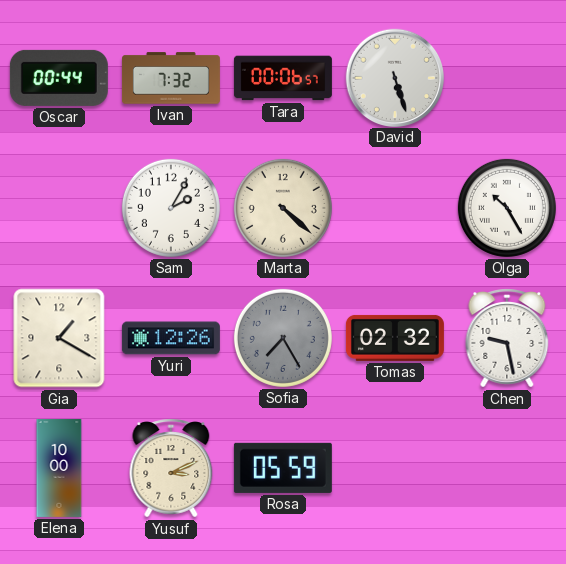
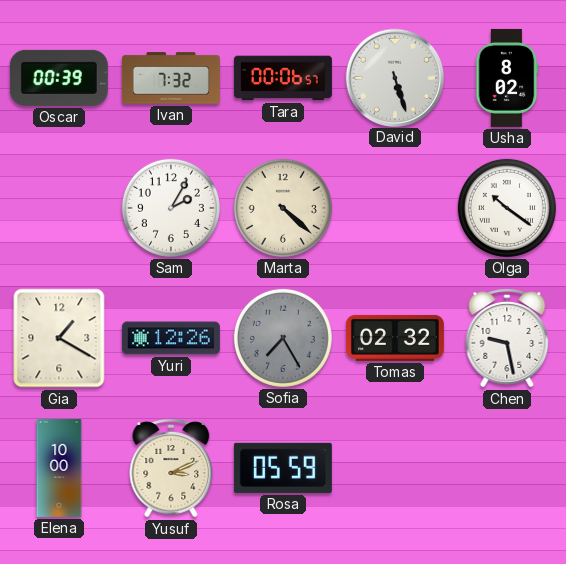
Oscar: 00:44 -> 00:39
Usha: none -> 8:02
Olga: 10:25 -> 10:21
